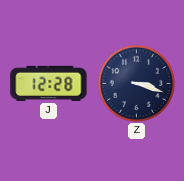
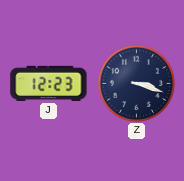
J: 12:28 -> 12:23
